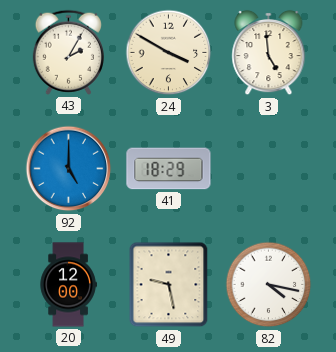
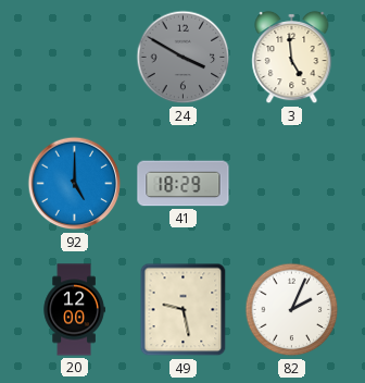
43: 2:05 -> none
24 dial: cream -> grey
82: 4:17 -> 2:04
